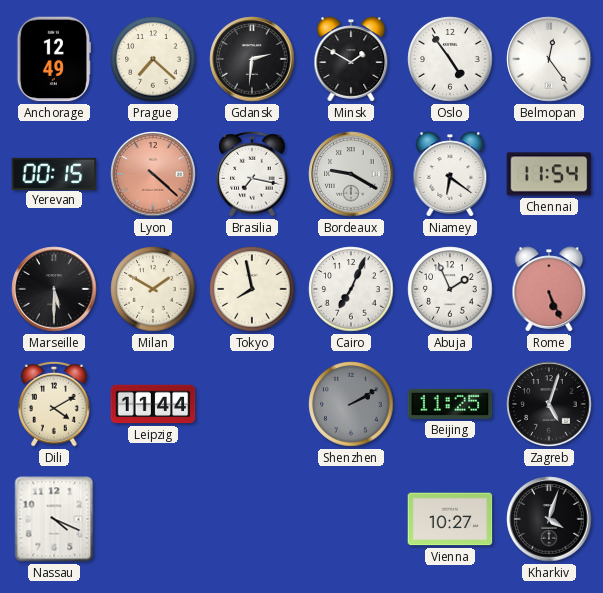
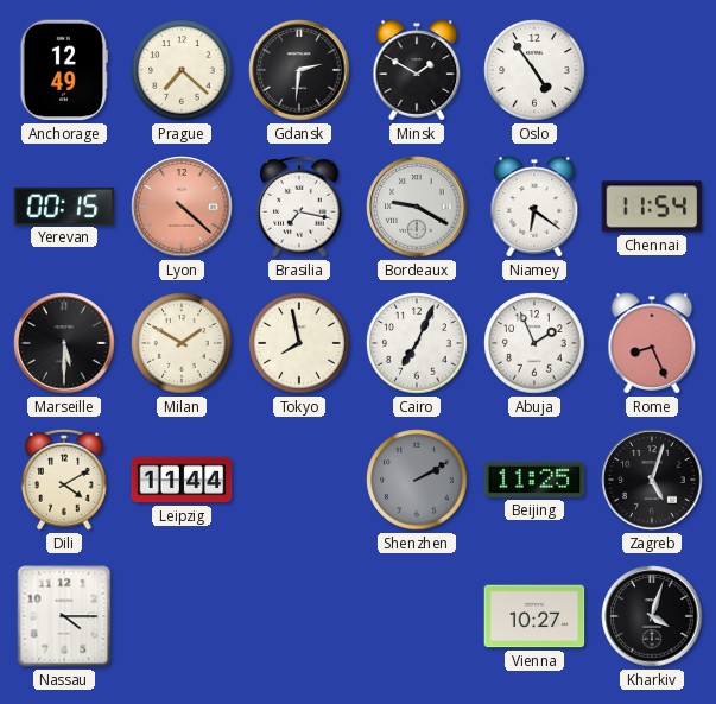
Belmopan: 12:24 -> none
Rome: 5:26 -> 8:26
Nassau: 4:19 -> 4:15
